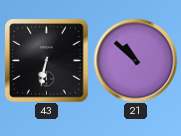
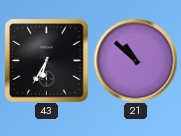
43: 6:32 -> 6:35
